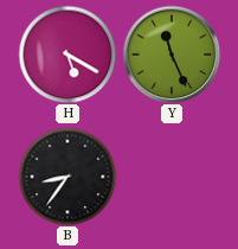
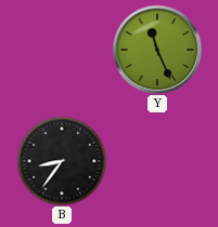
H: 5:20 -> none
